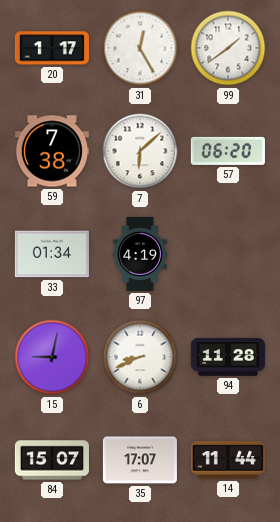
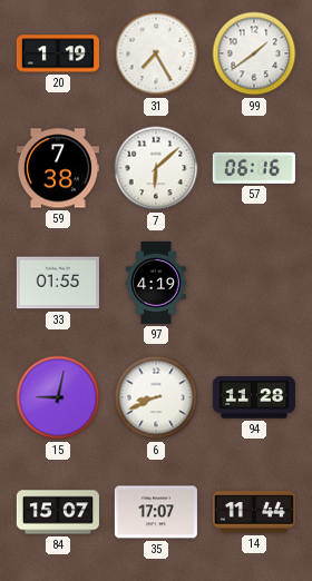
20: 1:17 -> 1:19
31: 12:25 -> 7:25
57: 06:20 -> 06:16
33: 01:34 -> 01:55
